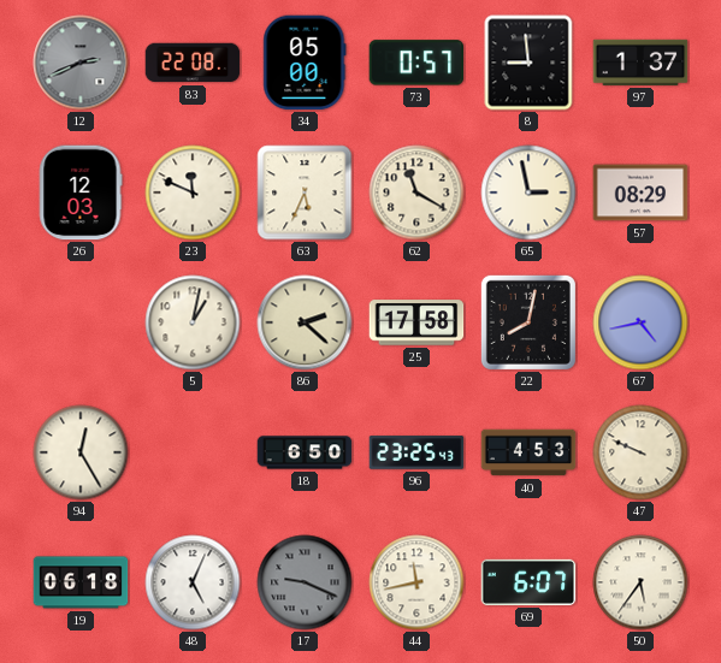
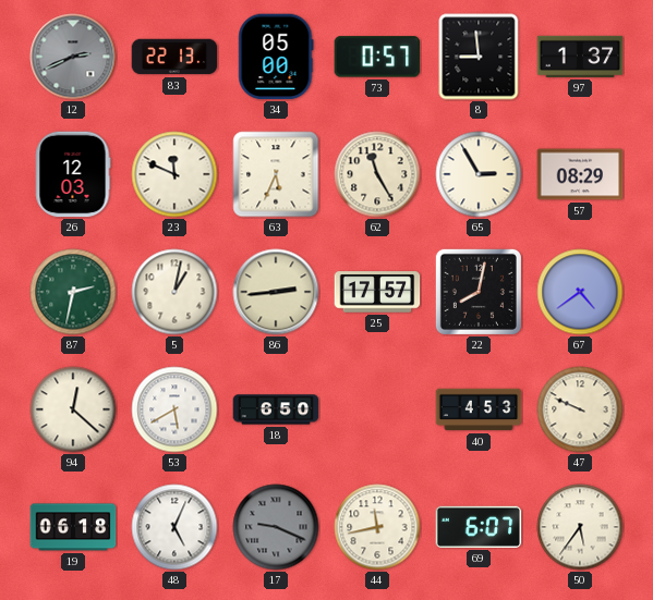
83: 22:08 -> 22:13
62: 11:20 -> 11:25
65: 2:58 -> 2:55
87: none -> 2:32
86: 2:22 -> 2:44
25: 17:58 -> 17:57
67: 4:43 -> 4:39
94: 12:25 -> 12:22
53: none -> 5:40
96: 23:25 -> none
